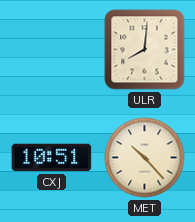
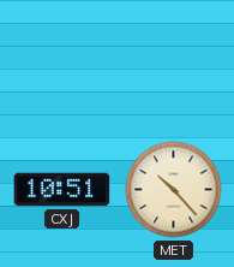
ULR: 8:01 -> none
